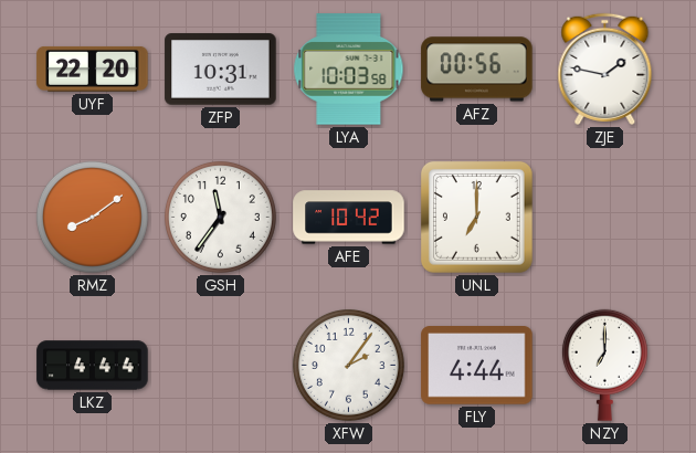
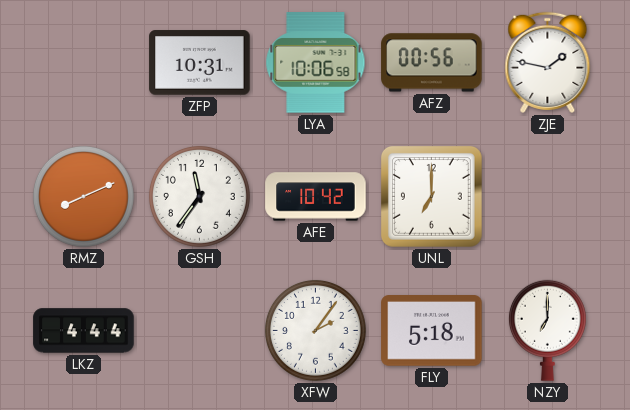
UYF: 22:20 -> none
LYA: 10:03 -> 10:06
RMZ: 8:09 -> 8:11
FLY: 4:44 -> 5:18
